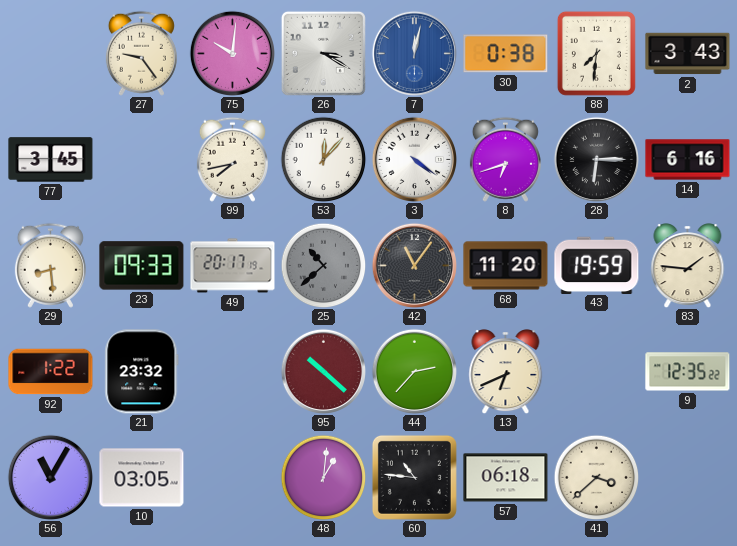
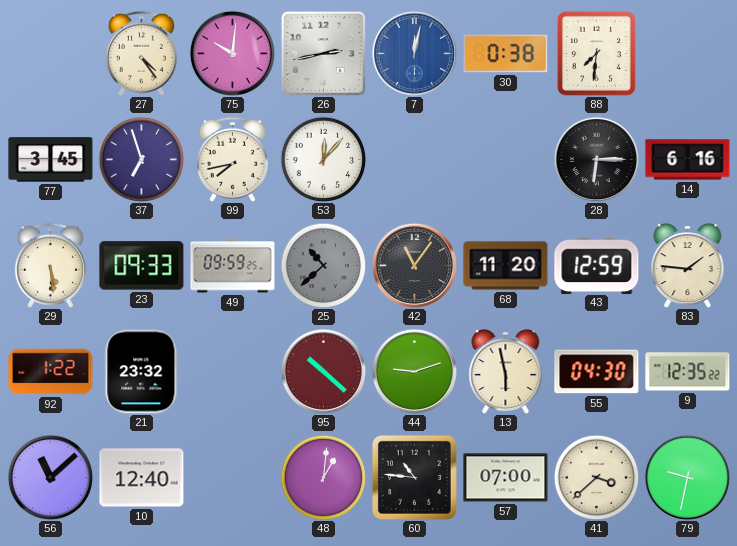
27: 9:24 -> 4:24
26: 3:20 -> 2:43
2: 3:43 -> none
37: none -> 6:57
3: 4:21 -> none
8: 6:42 -> none
29: 8:29 -> 5:29
49: 20:17 -> 09:59
43: 19:59 -> 12:59
44: 2:37 -> 9:12
13: 6:41 -> 5:58
55: none -> 04:30
56: 11:05 -> 11:08
10: 03:05 -> 12:40
57: 06:18 -> 07:00
79: none -> 9:32
